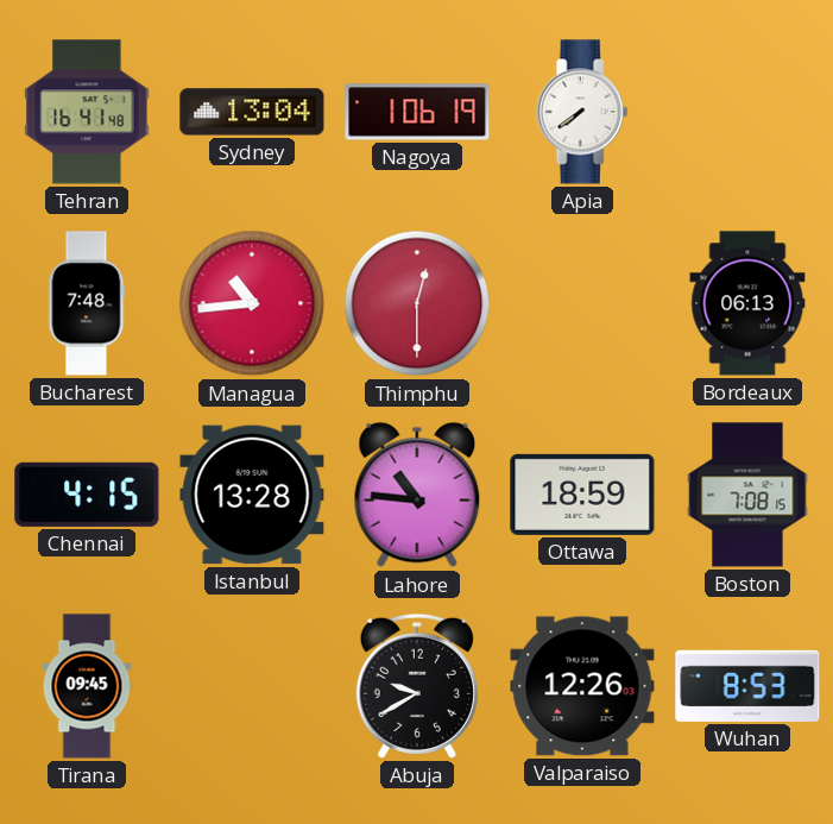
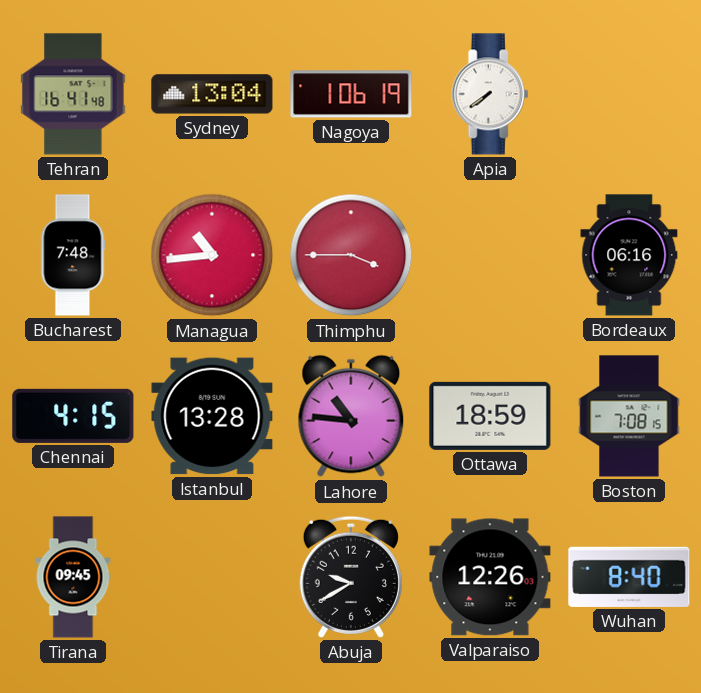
Thimphu: 12:30 -> 3:45
Bordeaux: 06:13 -> 06:16
Wuhan: 8:53 -> 8:40
